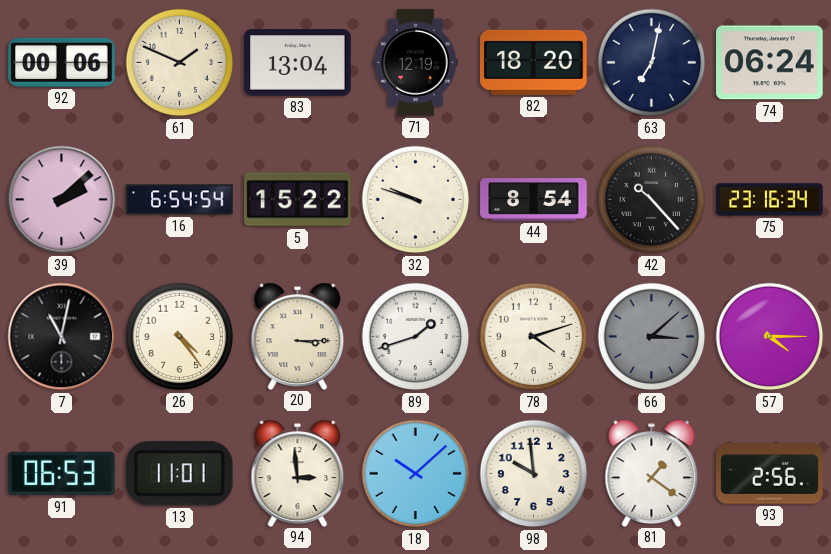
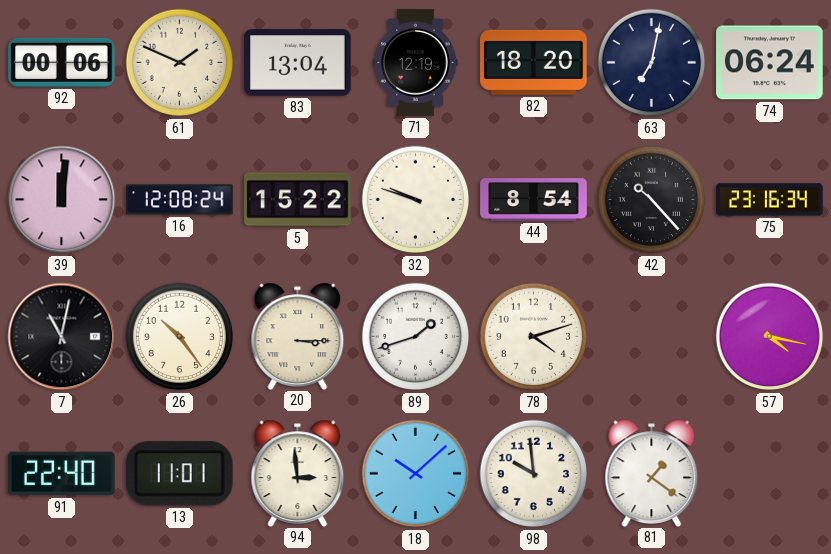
39: 2:08 -> 12:01
16: 6:54 -> 12:08
26: 4:24 -> 10:24
66: 3:08 -> none
57: 4:15 -> 4:17
91: 06:53 -> 22:40
93: 2:56 -> none
